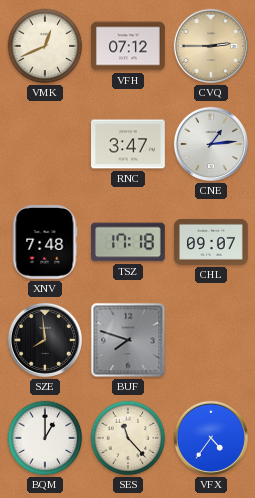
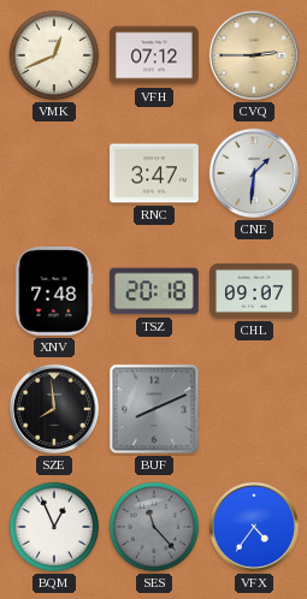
CNE: 1:14 -> 1:31
TSZ: 17:18 -> 20:18
BUF: 7:48 -> 8:11
BQM: 1:00 -> 12:56
SES dial: cream -> grey
